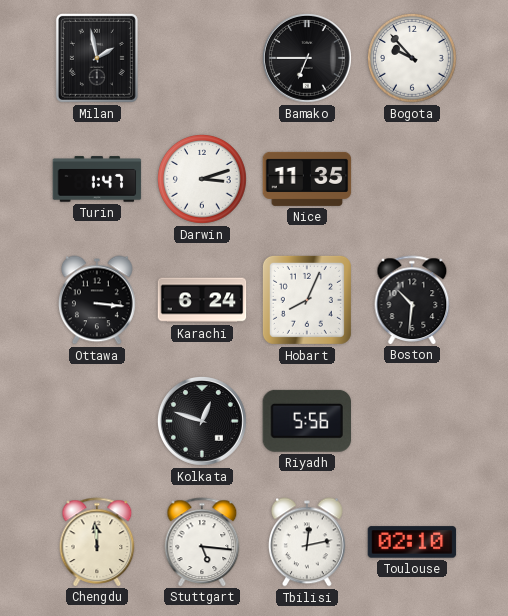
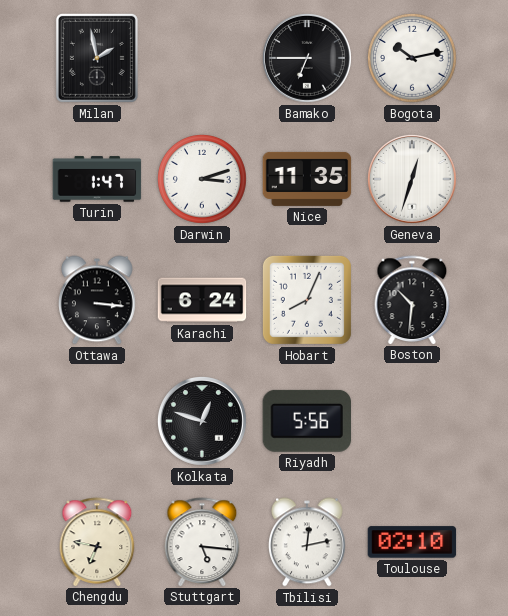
Bogota: 9:53 -> 10:13
Geneva: none -> 12:33
Chengdu: 11:59 -> 6:47
